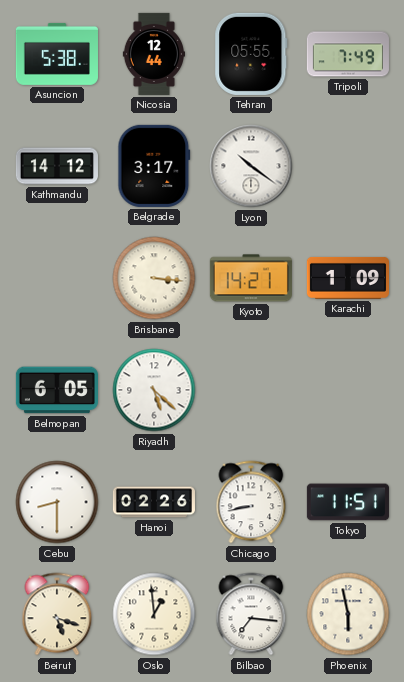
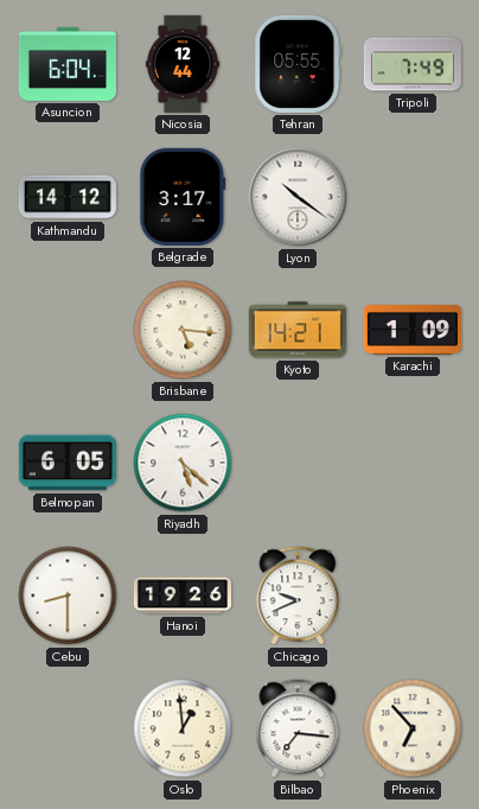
Asuncion: 5:38 -> 6:04
Brisbane: 3:16 -> 5:16
Hanoi: 02:26 -> 19:26
Chicago: 8:43 -> 9:41
Tokyo: 11:51 -> none
Beirut: 5:18 -> none
Phoenix: 5:58 -> 6:53
